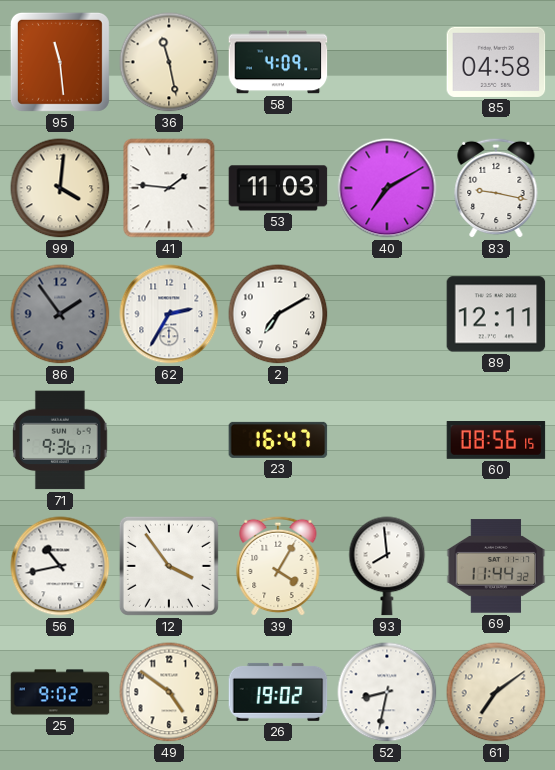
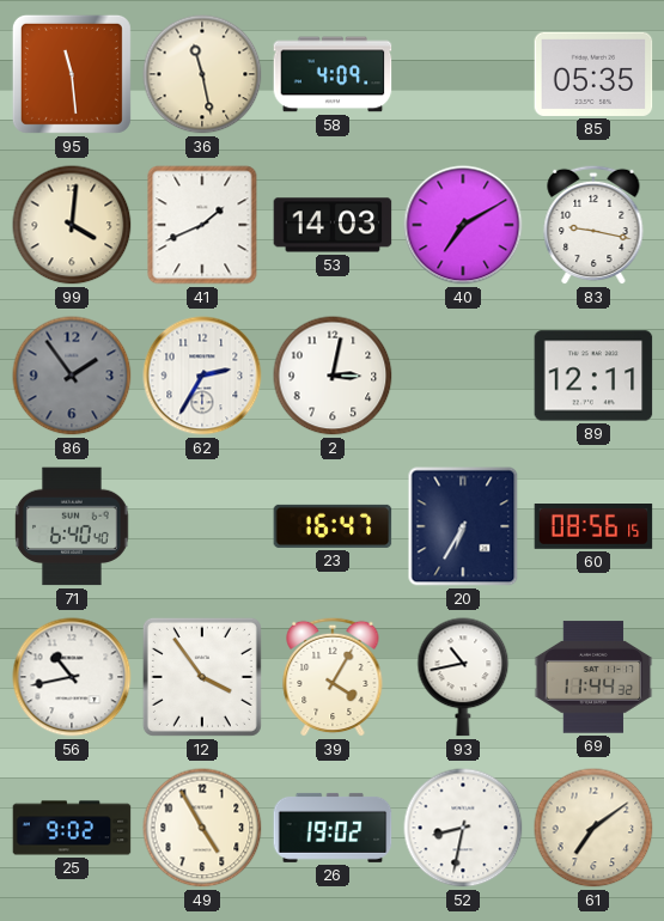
85: 04:58 -> 05:35
41: 1:46 -> 1:41
53: 11:03 -> 14:03
2: 7:10 -> 3:02
71: 9:36 -> 6:40
20: none -> 6:35
93: 7:59 -> 10:43
49: 4:51 -> 4:55
